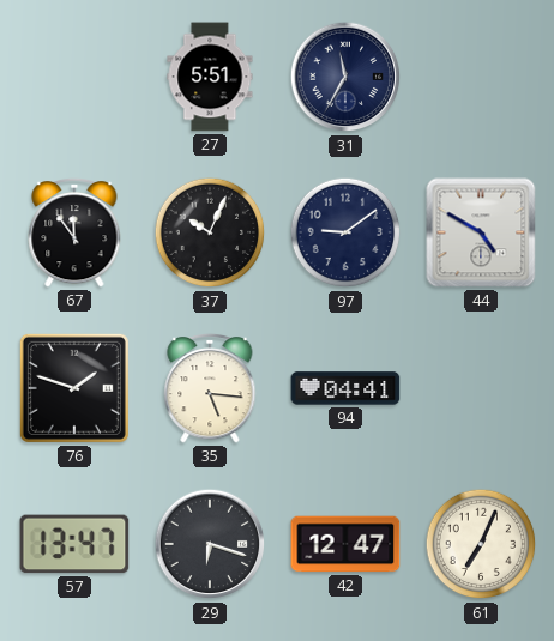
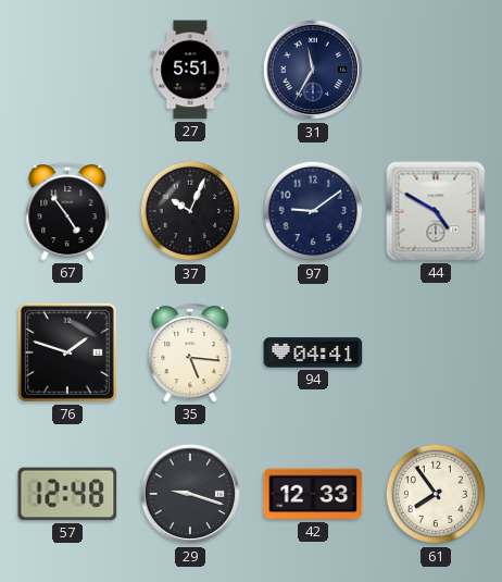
67: 11:54 -> 4:54
57: 13:47 -> 12:48
29: 6:18 -> 9:18
42: 12:47 -> 12:33
61: 7:04 -> 7:54
